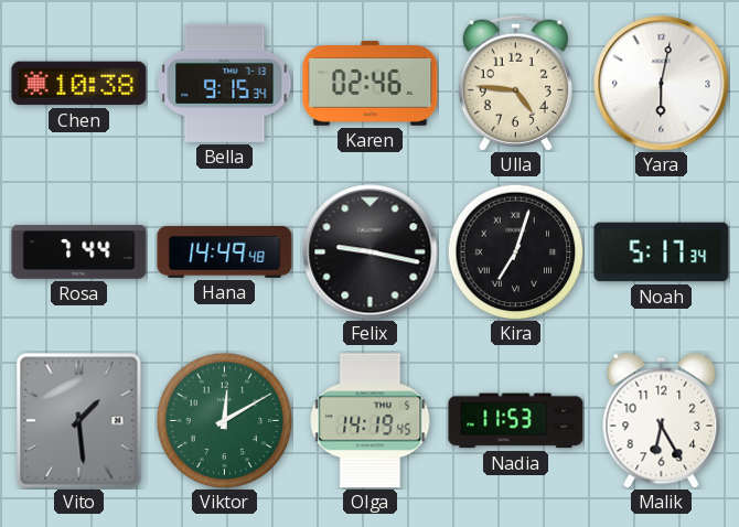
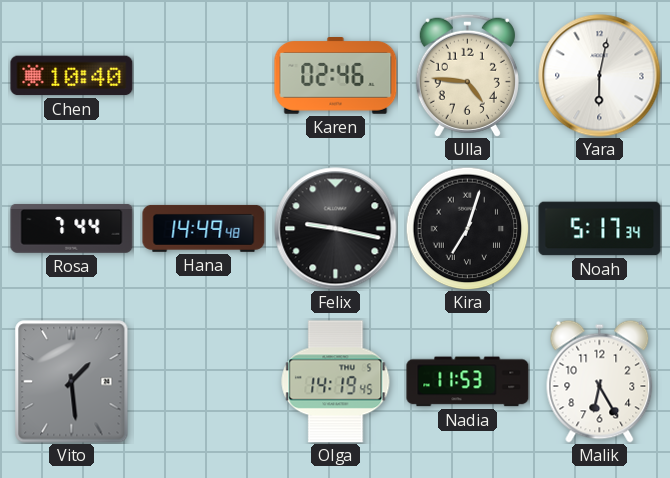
Chen: 10:38 -> 10:40
Bella: 9:15 -> none
Viktor: 12:10 -> none
